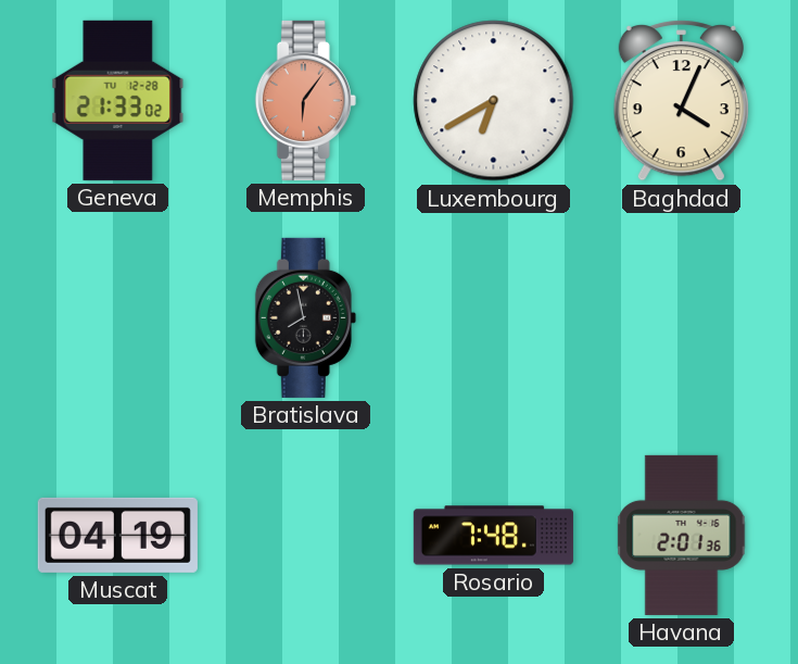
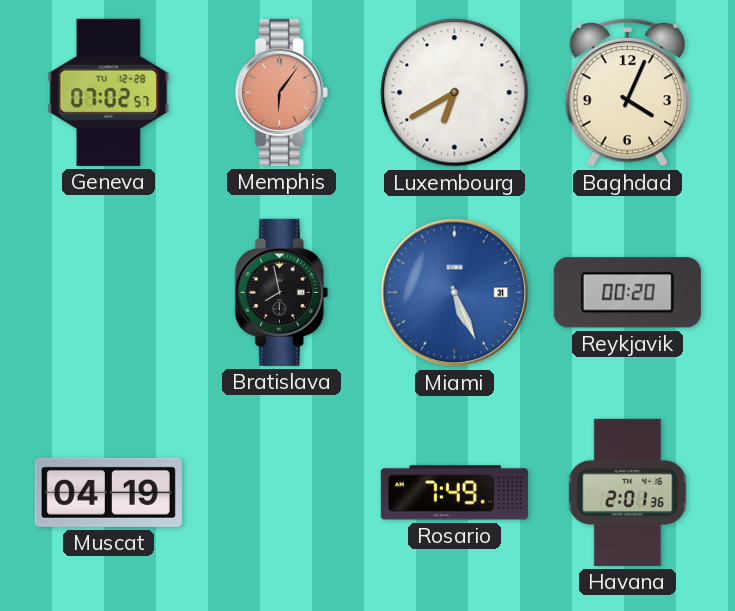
Geneva: 21:33 -> 07:02
Miami: none -> 5:26
Reykjavik: none -> 00:20
Rosario: 7:48 -> 7:49
